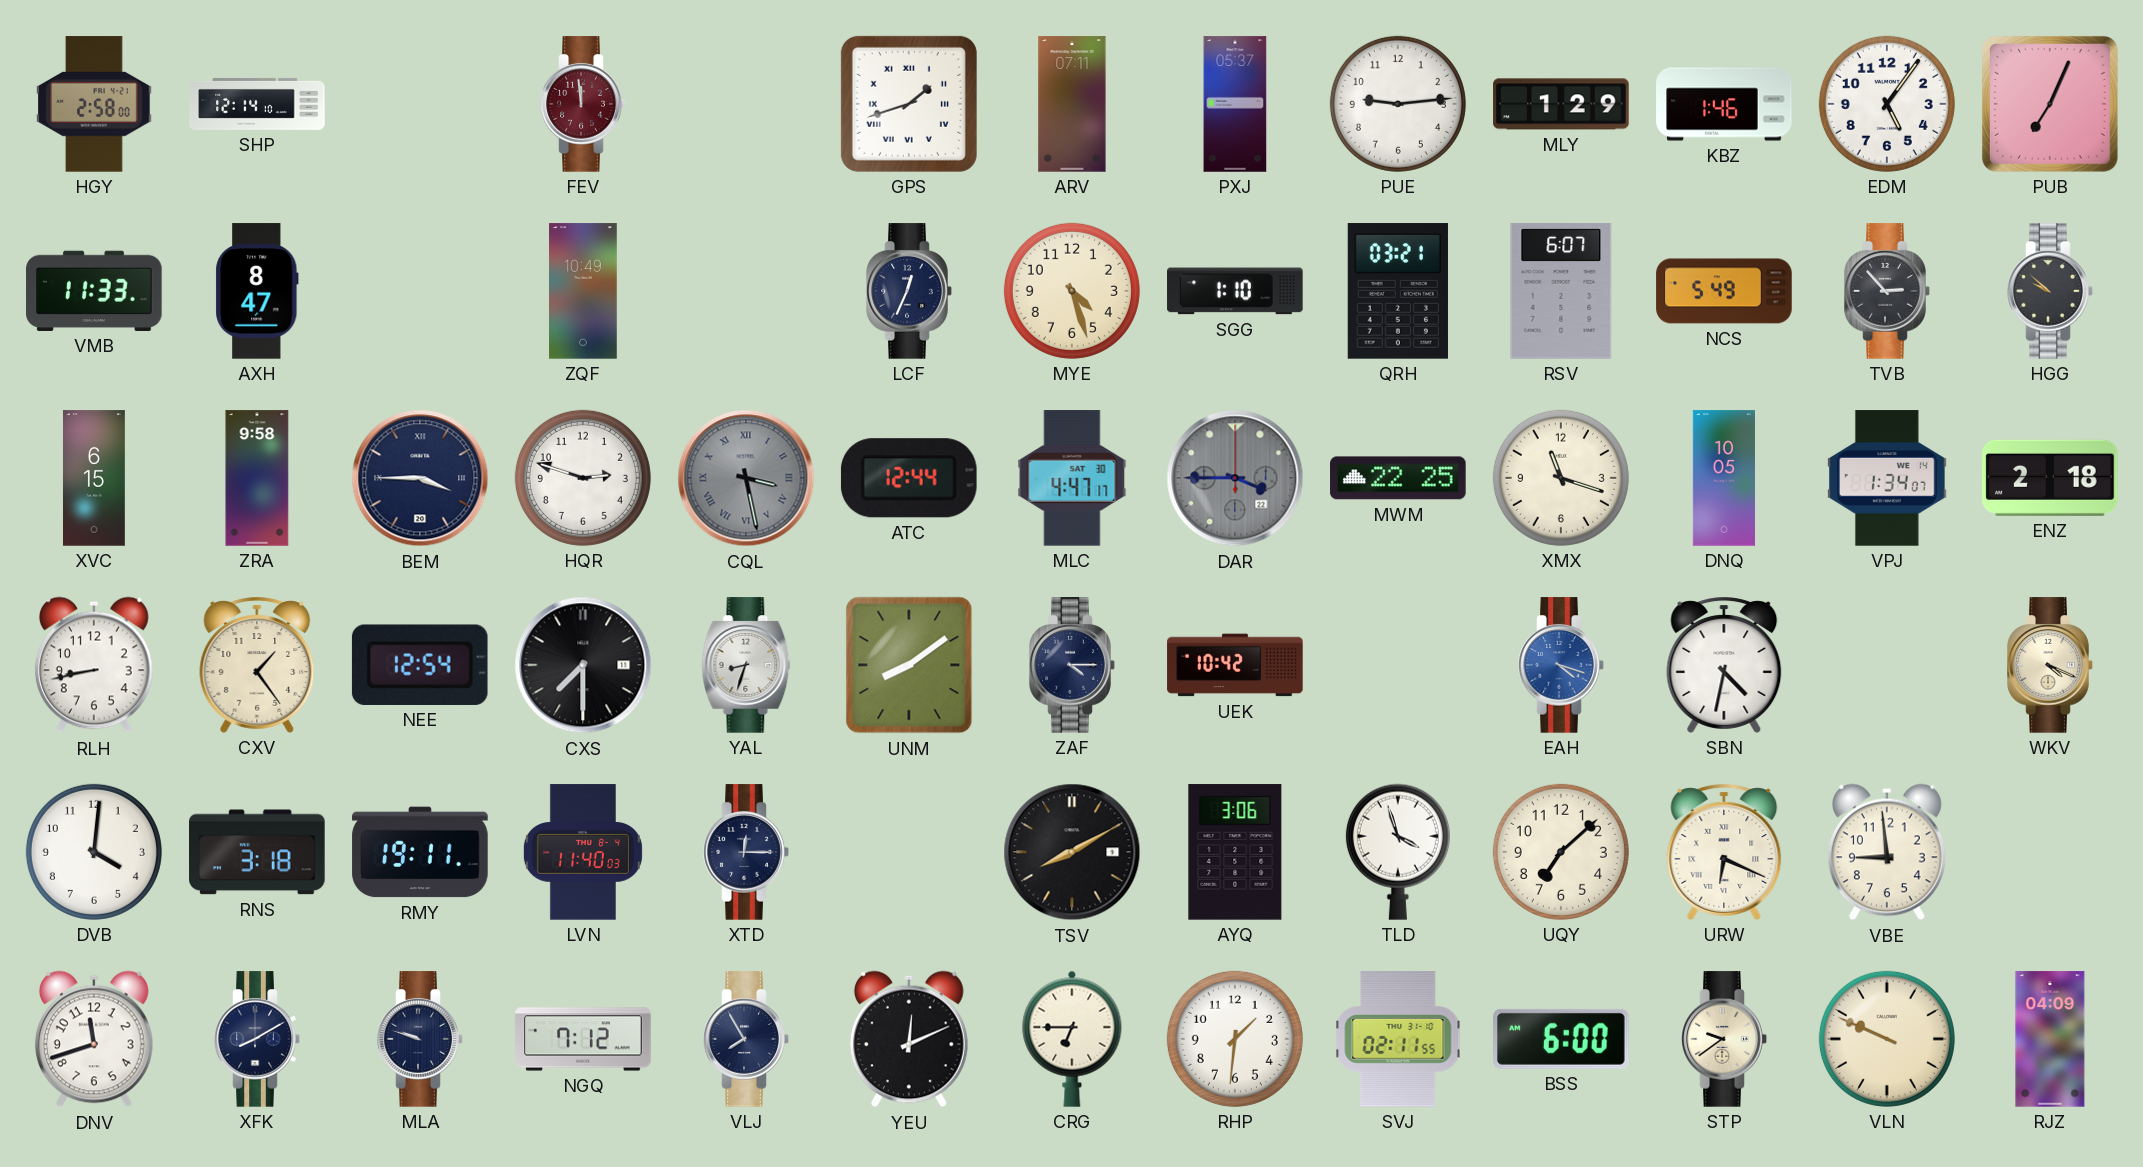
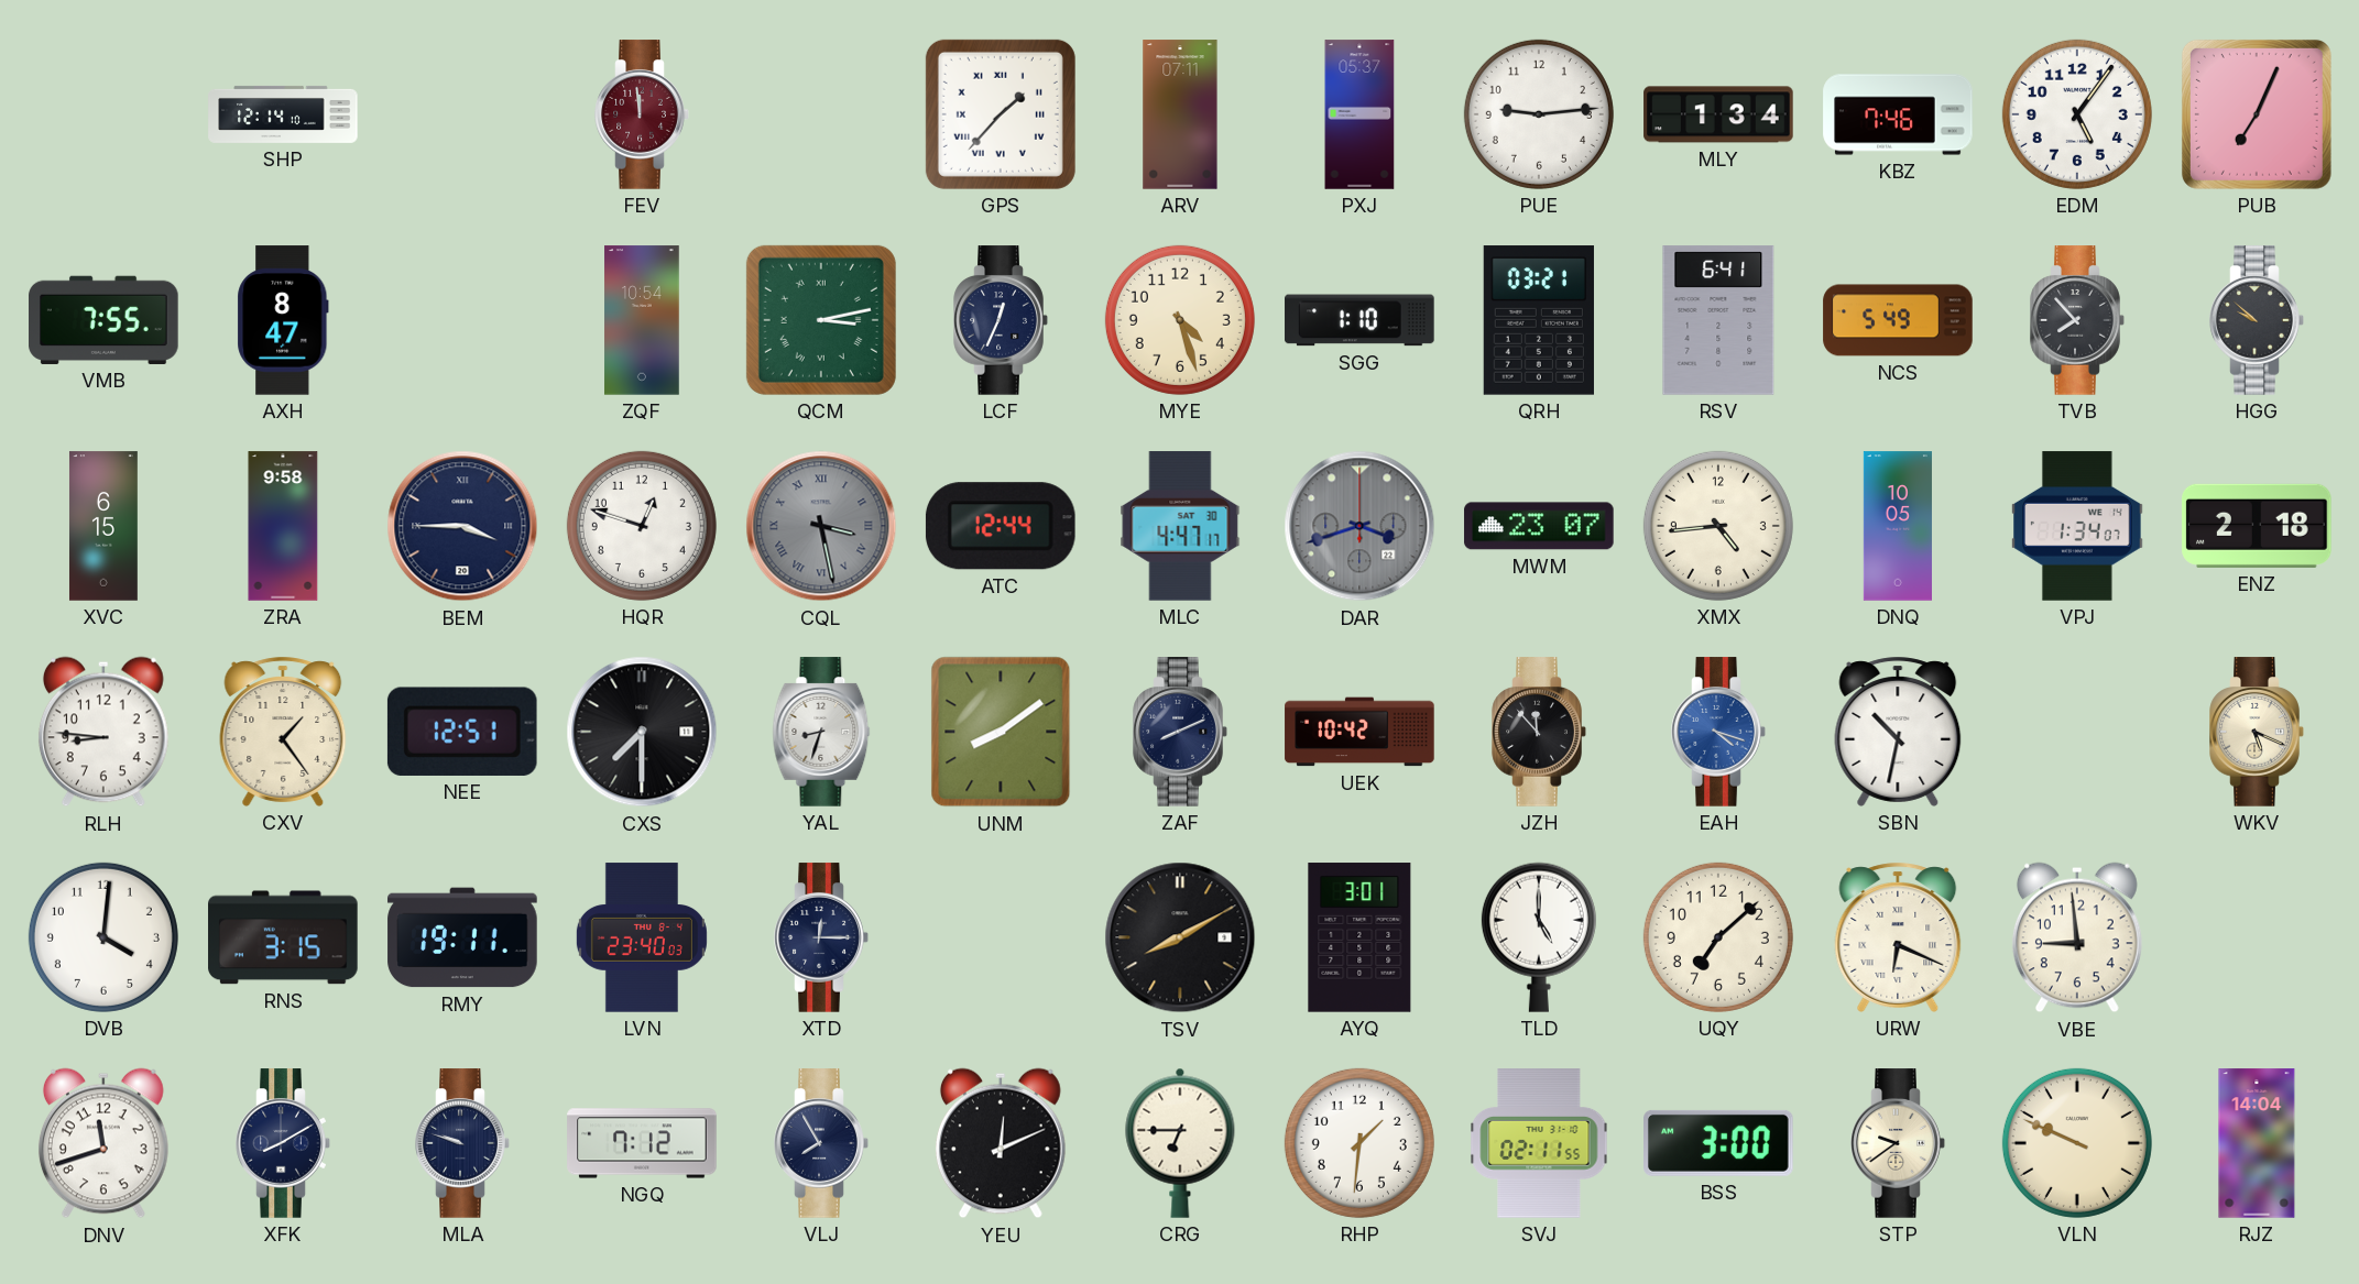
HGY: 2:58 -> none
GPS: 1:42 -> 1:37
MLY: 1:29 -> 1:34
KBZ: 1:46 -> 7:46
VMB: 11:33 -> 7:55
ZQF: 10:49 -> 10:54
QCM: none -> 3:13
RSV: 6:07 -> 6:41
TVB: 2:53 -> 7:53
HQR: 2:48 -> 12:48
DAR: 3:45 -> 3:42
MWM: 22:25 -> 23:07
XMX: 11:18 -> 4:44
RLH: 8:43 -> 8:46
NEE: 12:54 -> 12:51
ZAF: 4:15 -> 8:11
JZH: none -> 11:53
SBN: 4:32 -> 10:32
WKV: 4:19 -> 5:19
RNS: 3:18 -> 3:15
LVN: 11:40 -> 23:40
AYQ: 3:06 -> 3:01
TLD: 3:57 -> 5:00
BSS: 6:00 -> 3:00
RJZ: 04:09 -> 14:04
